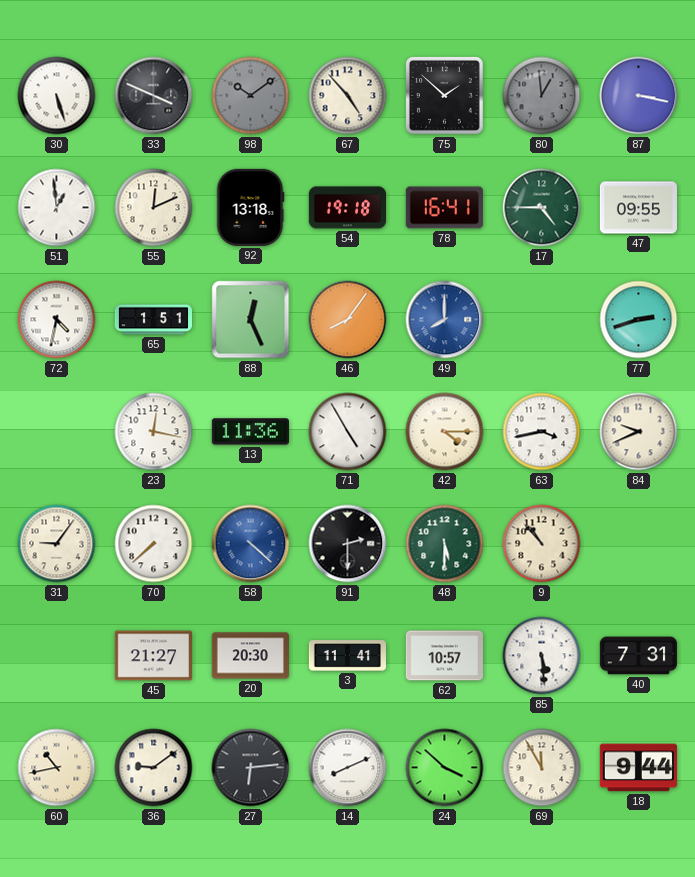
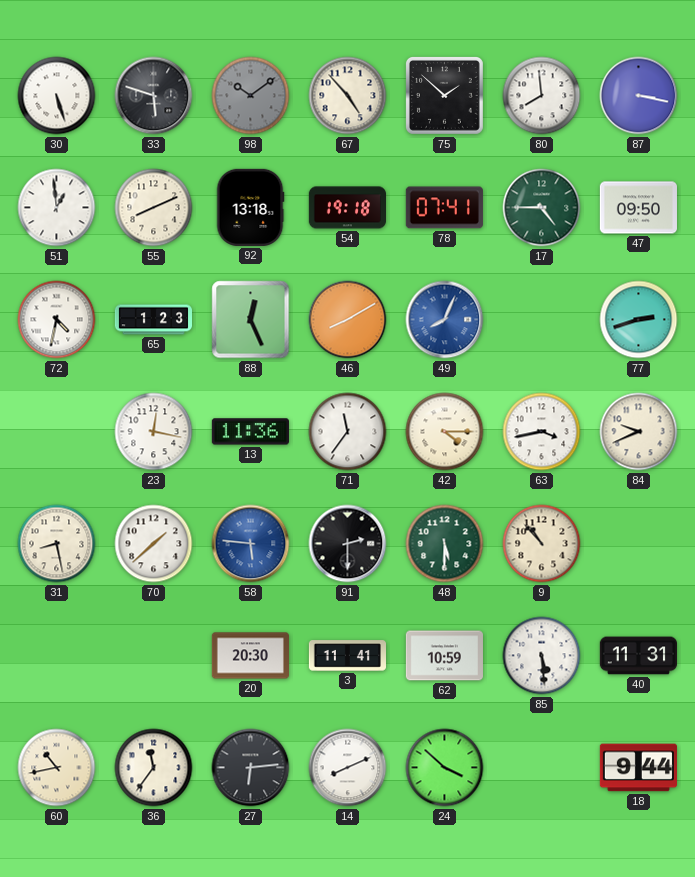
33: 3:49 -> 5:48
80: 12:59 -> 7:59
80 dial: grey -> white
55: 12:11 -> 8:11
78: 16:41 -> 07:41
47: 09:55 -> 09:50
65: 1:51 -> 1:23
46: 8:06 -> 8:10
49: 8:00 -> 8:04
71: 4:55 -> 11:36
31: 9:06 -> 8:28
70: 7:38 -> 1:38
58: 4:22 -> 5:46
45: 21:27 -> none
62: 10:57 -> 10:59
40: 7:31 -> 11:31
36: 9:09 -> 11:36
69: 11:55 -> none
